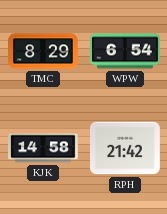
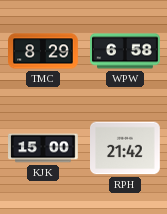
WPW: 6:54 -> 6:58
KJK: 14:58 -> 15:00
